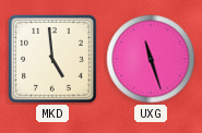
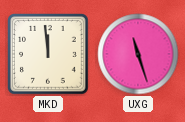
MKD: 4:59 -> 11:59
